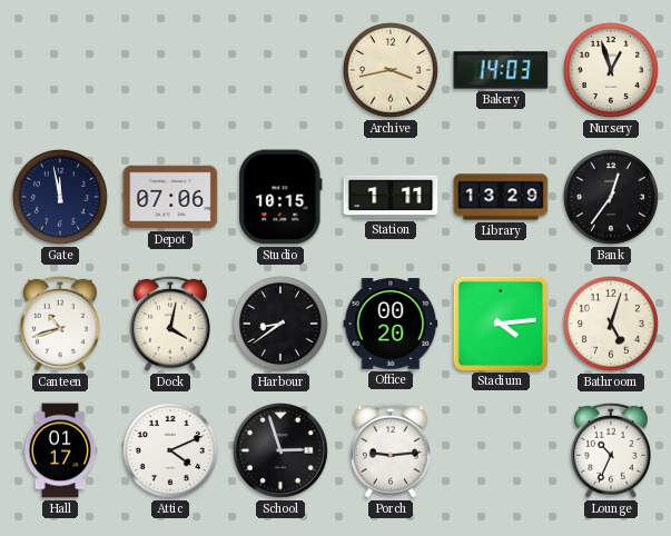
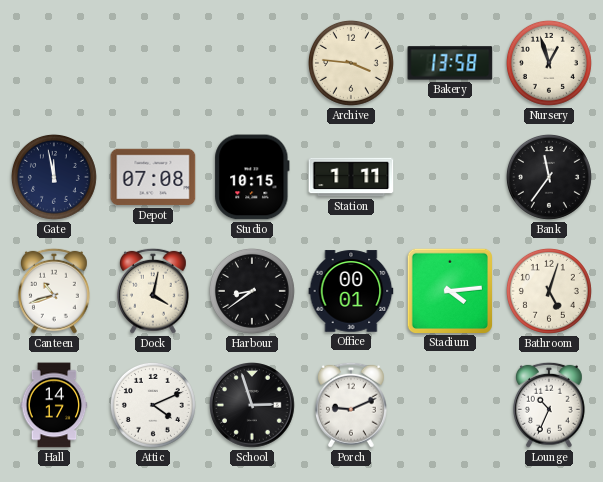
Archive: 3:43 -> 3:46
Bakery: 14:03 -> 13:58
Depot: 07:06 -> 07:08
Library: 13:29 -> none
Bank: 12:36 -> 11:36
Office: 00:20 -> 00:01
Hall: 01:17 -> 14:17
Porch: 9:14 -> 9:11
